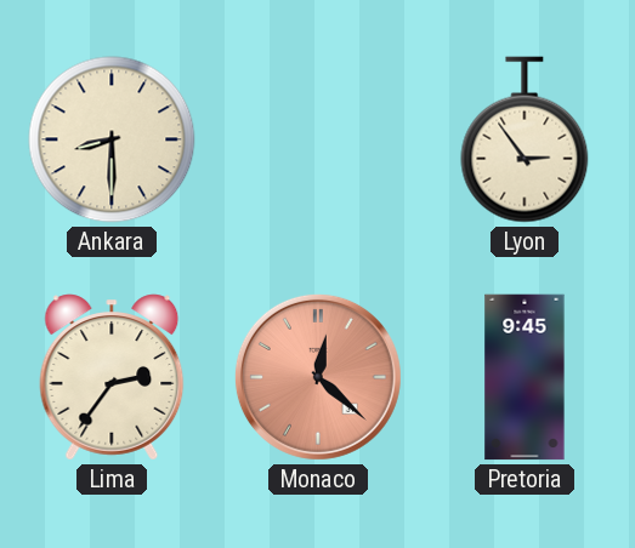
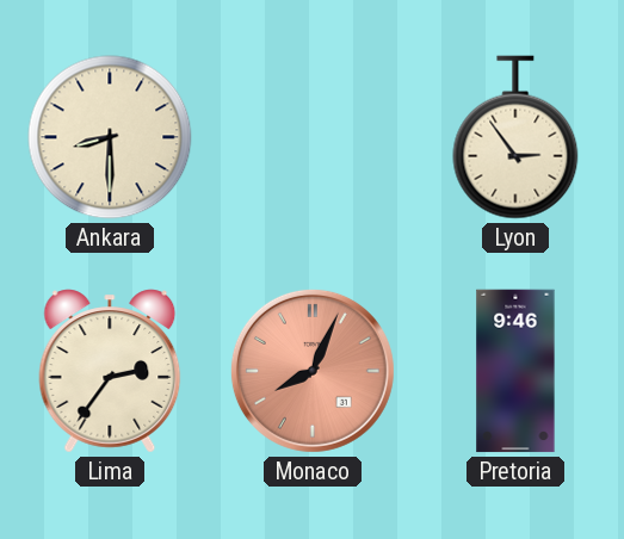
Monaco: 12:22 -> 8:04
Pretoria: 9:45 -> 9:46
